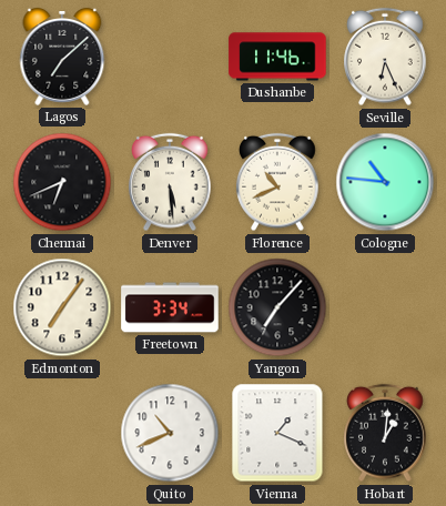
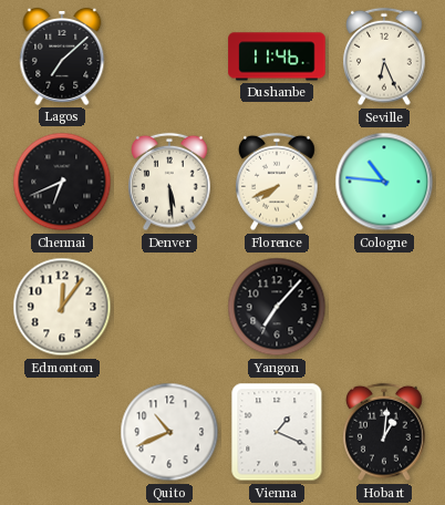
Florence: 10:41 -> 7:41
Edmonton: 7:06 -> 12:06
Freetown: 3:34 -> none
